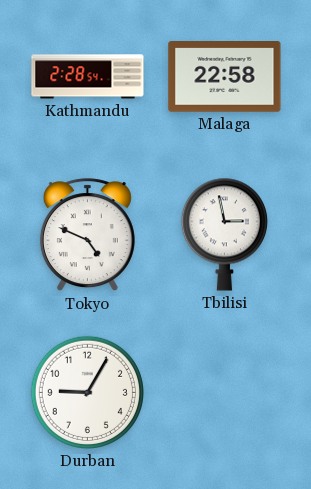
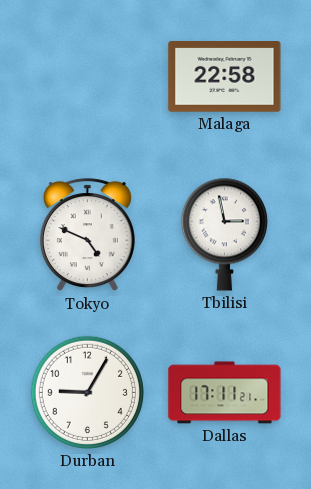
Kathmandu: 2:28 -> none
Dallas: none -> 17:11
